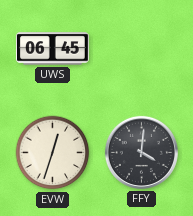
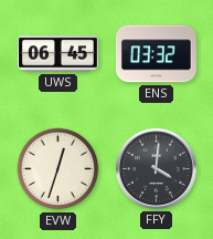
ENS: none -> 03:32
